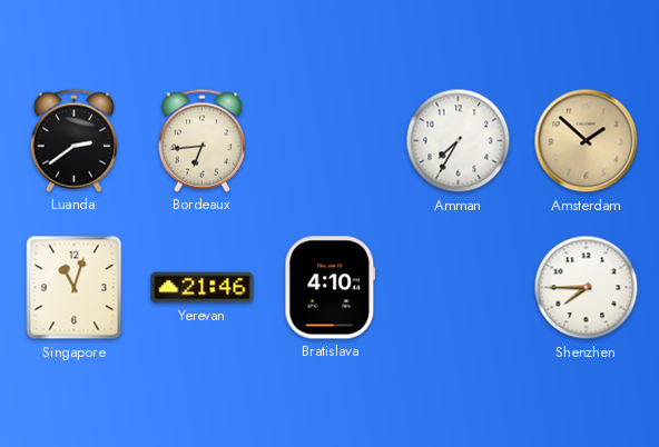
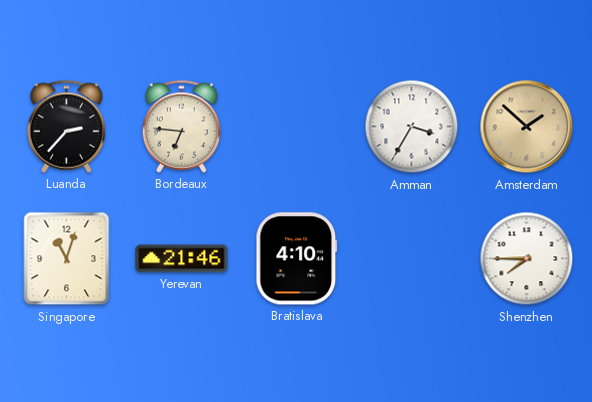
Luanda: 2:39 -> 2:37
Bordeaux: 6:44 -> 6:46
Amman: 7:35 -> 3:35
